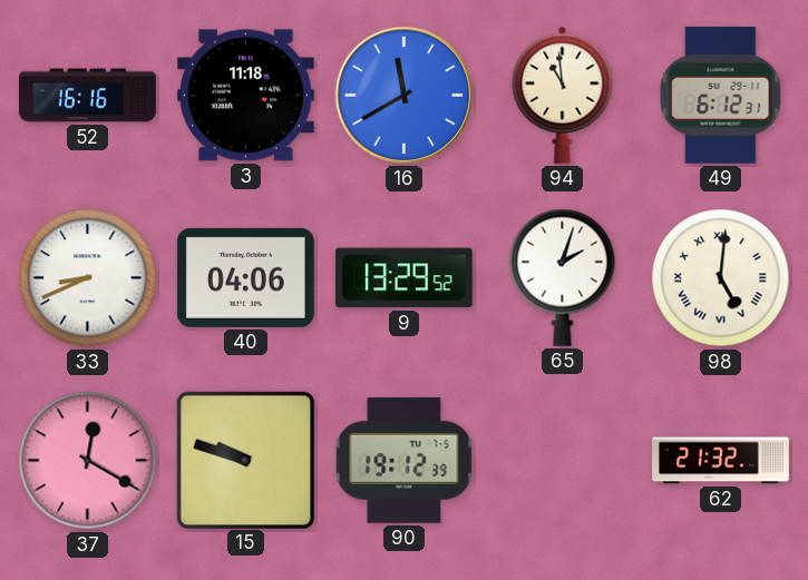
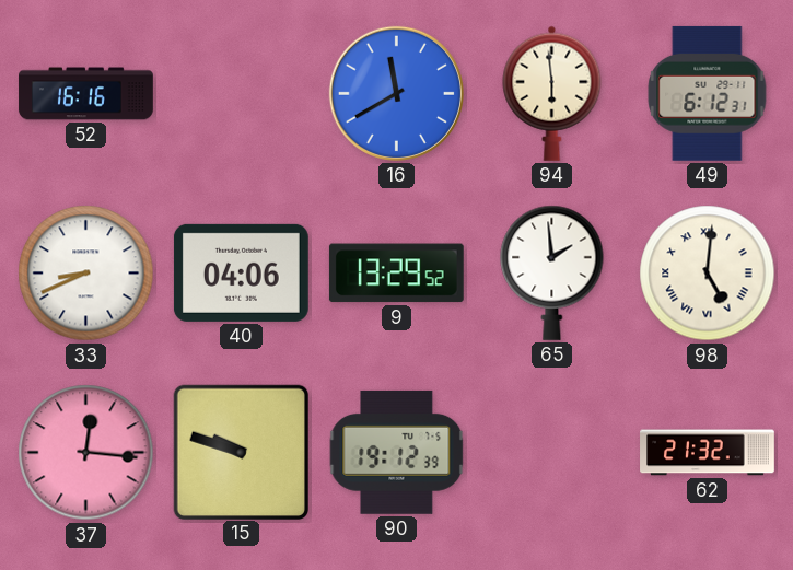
3: 11:18 -> none
94: 10:59 -> 5:59
65: 2:03 -> 1:59
37: 12:20 -> 12:16
